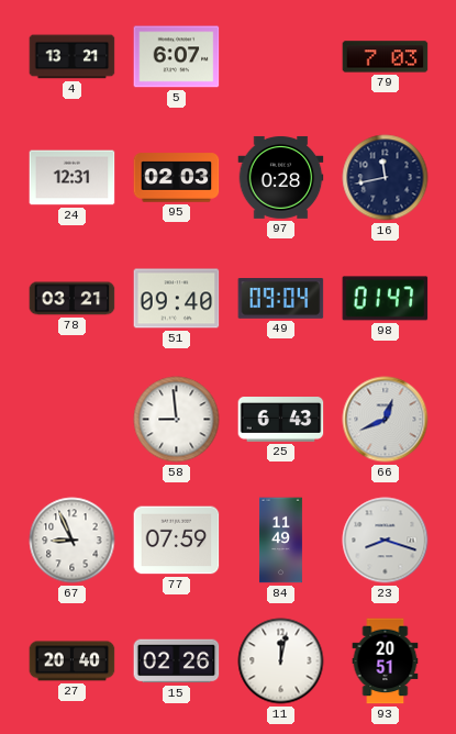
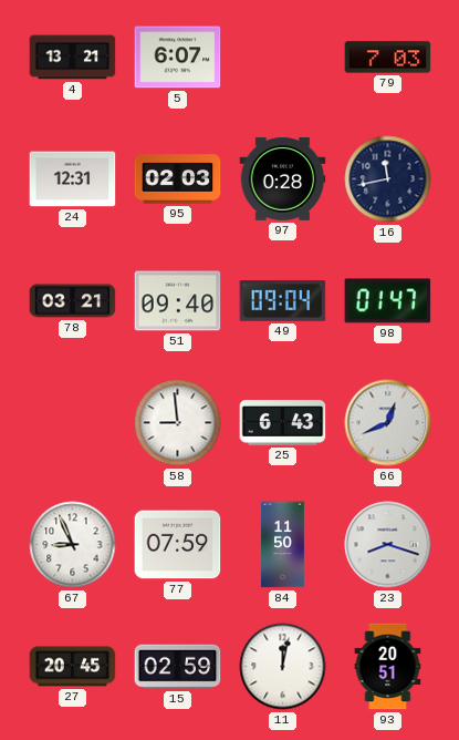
84: 11:49 -> 11:50
27: 20:40 -> 20:45
15: 02:26 -> 02:59
